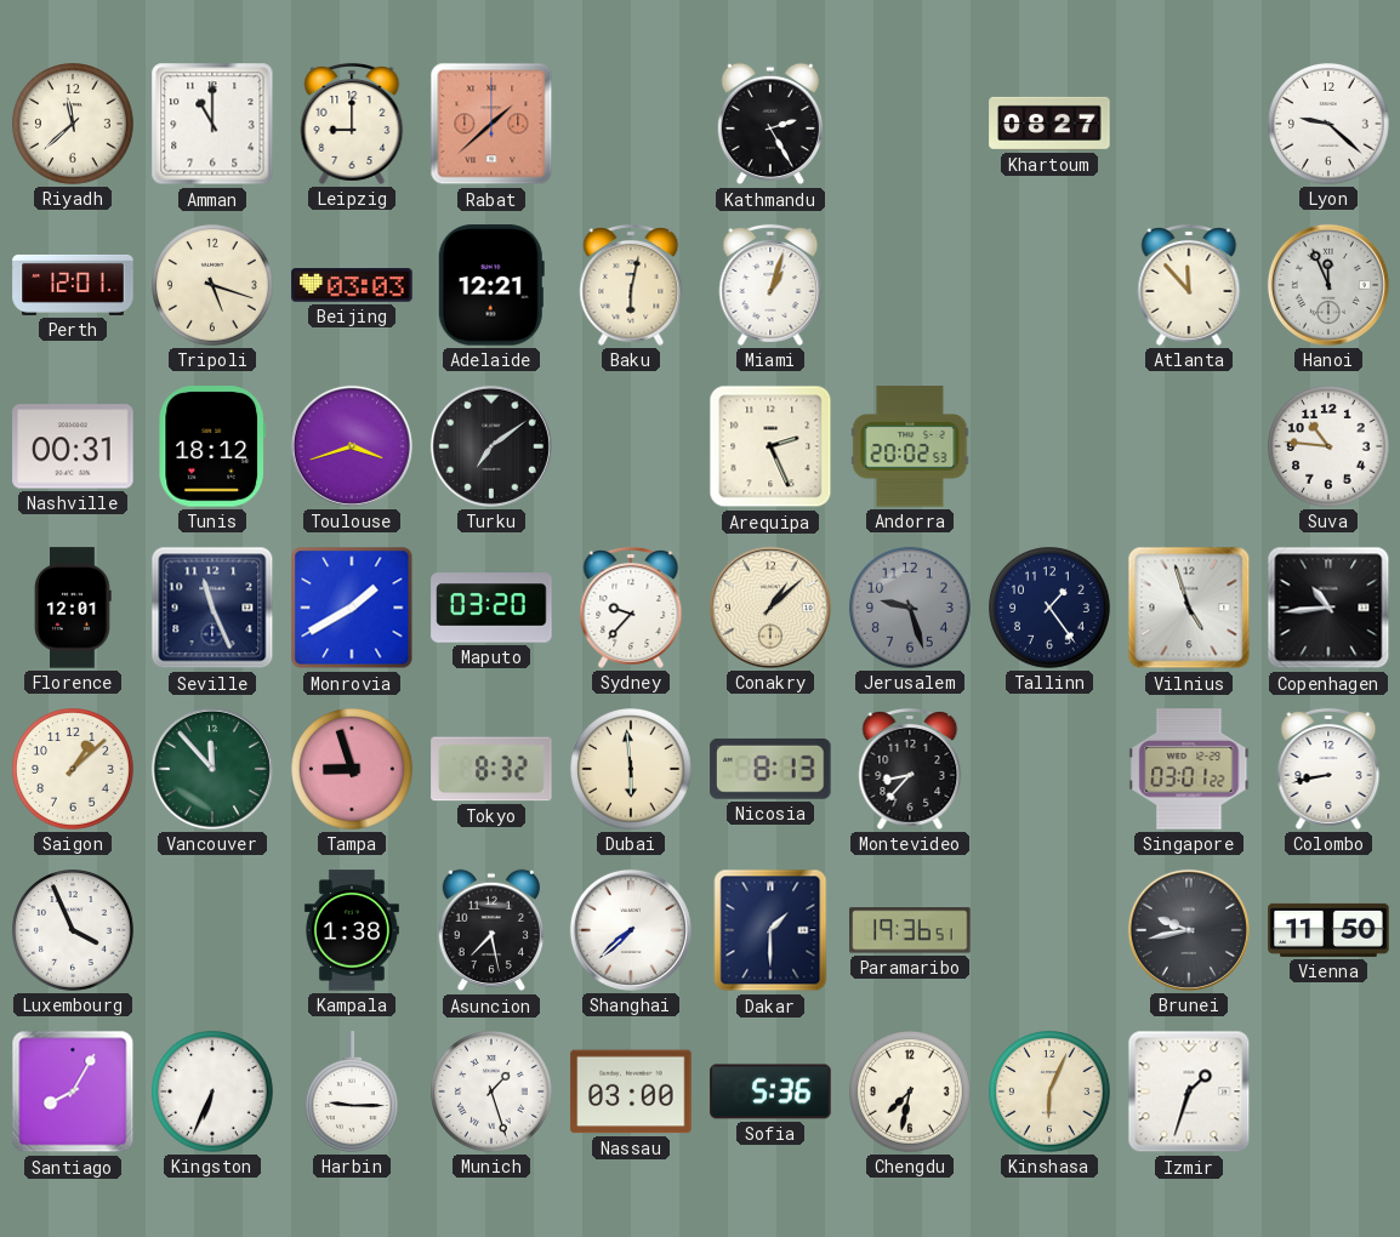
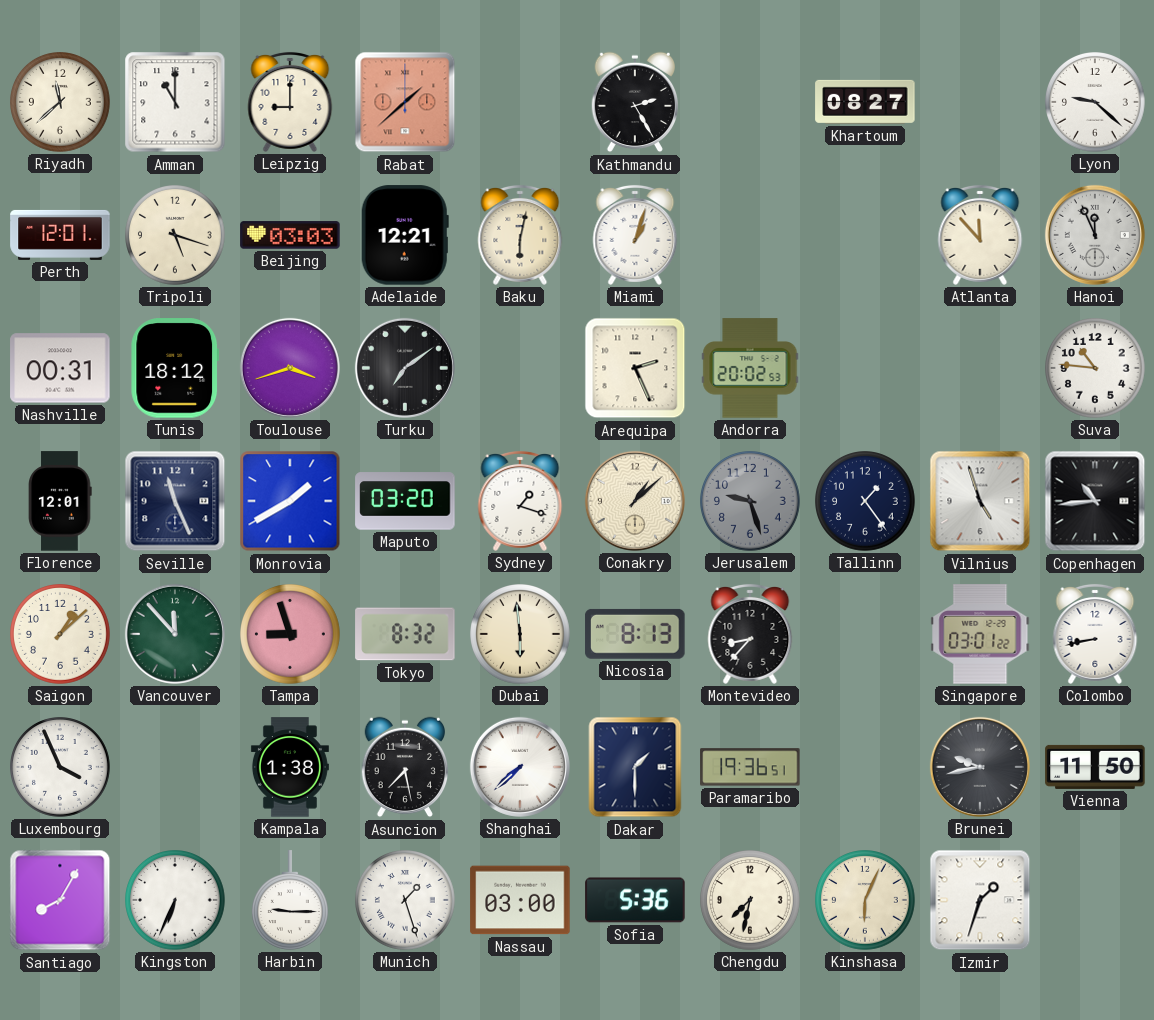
Sydney: 9:37 -> 1:18
